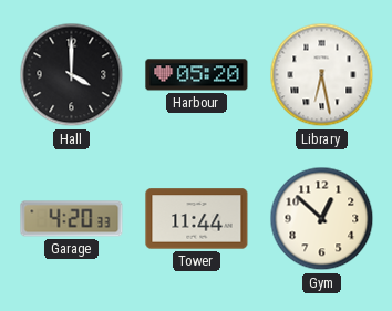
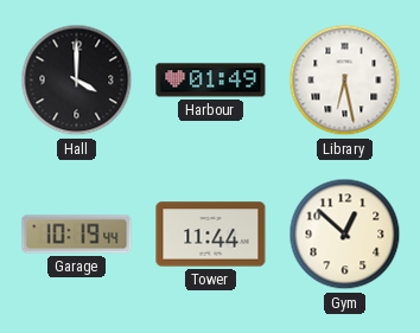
Harbour: 05:20 -> 01:49
Garage: 4:20 -> 10:19
